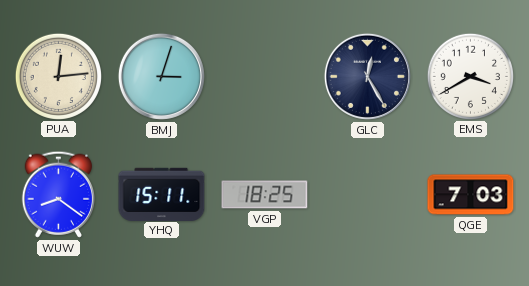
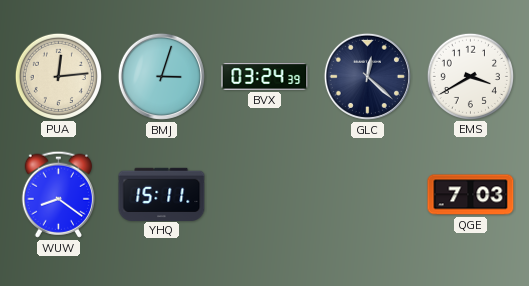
BVX: none -> 03:24
GLC: 12:25 -> 12:22
VGP: 18:25 -> none
